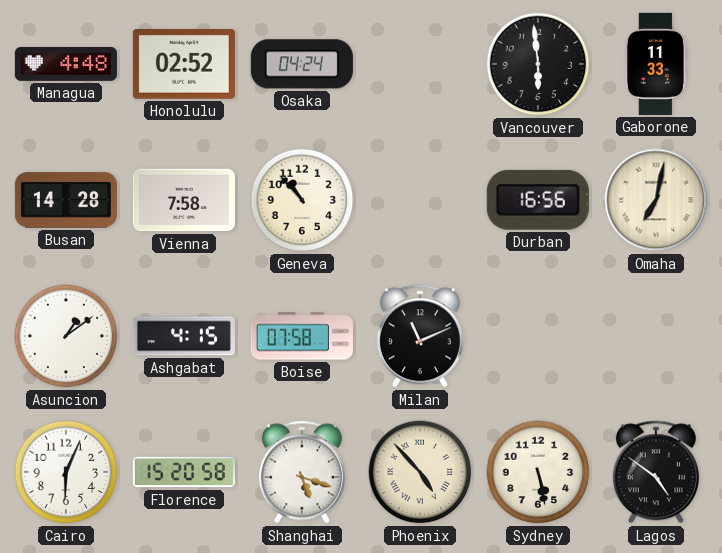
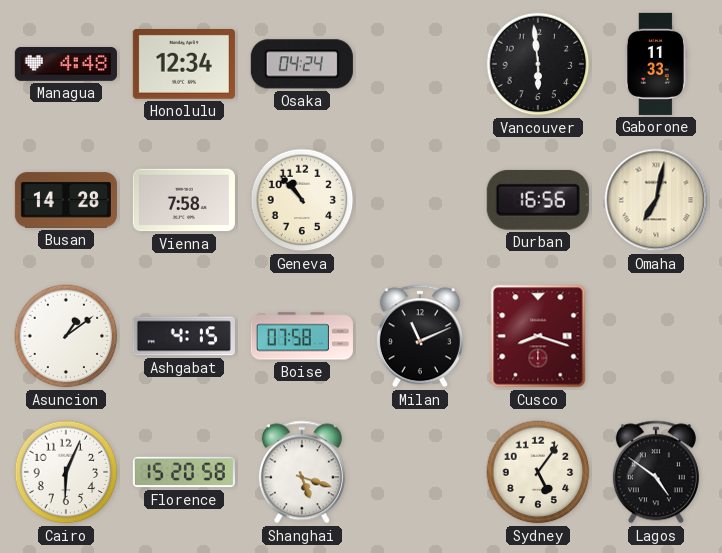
Honolulu: 02:52 -> 12:34
Cusco: none -> 8:18
Phoenix: 4:53 -> none
Sydney: 5:28 -> 5:06
